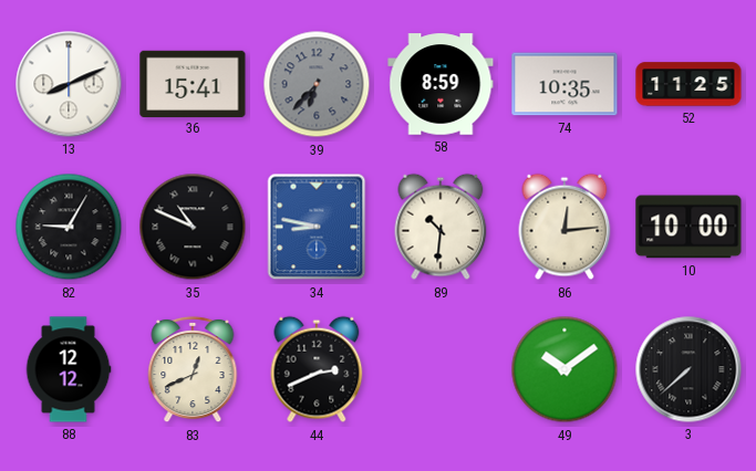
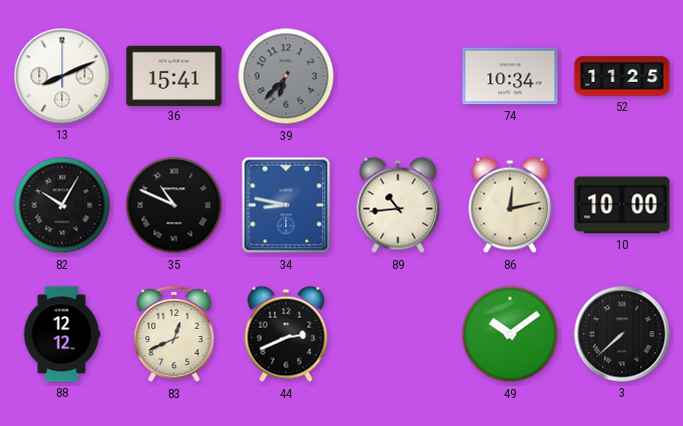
58: 8:59 -> none
74: 10:35 -> 10:34
82: 9:05 -> 10:05
89: 10:31 -> 10:44
86: 12:14 -> 12:13
